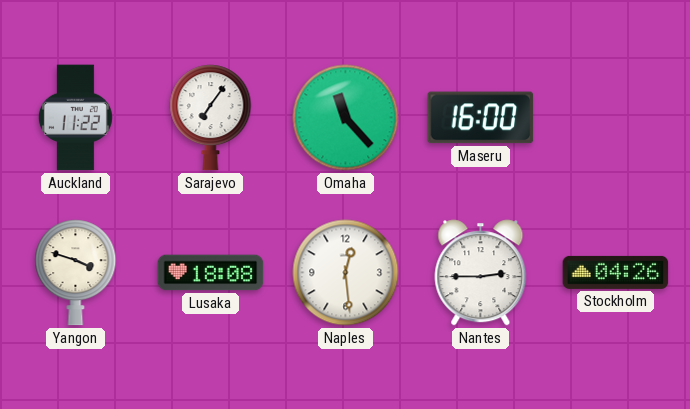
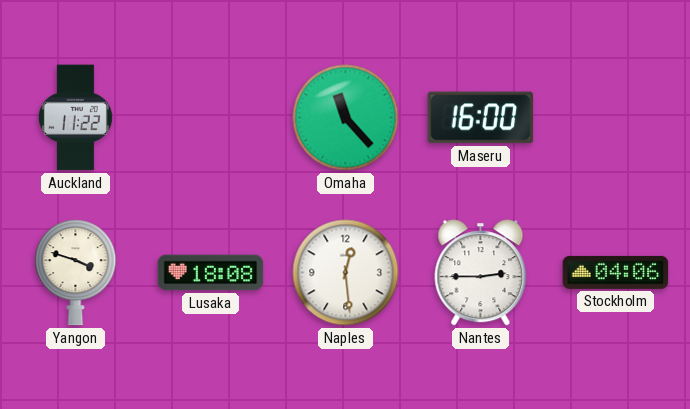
Sarajevo: 7:06 -> none
Stockholm: 04:26 -> 04:06
